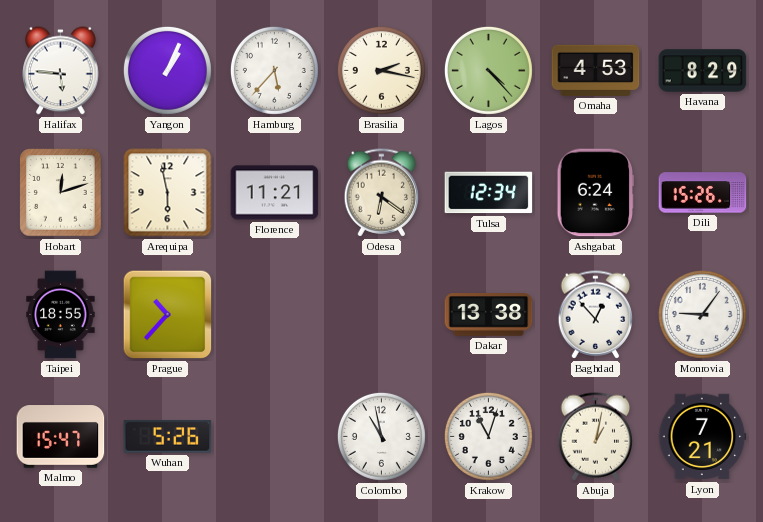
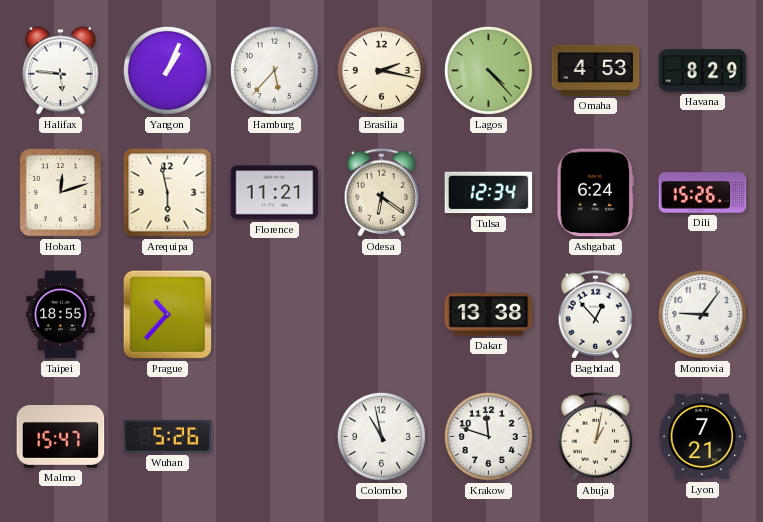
Krakow: 11:03 -> 11:48
